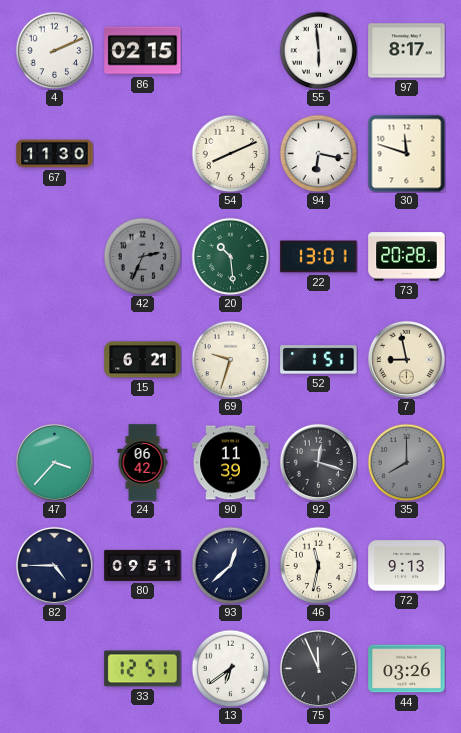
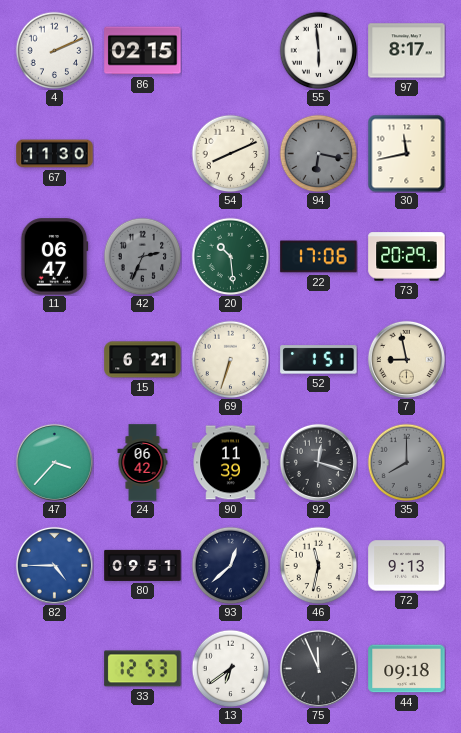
94 dial: white -> grey
30: 11:48 -> 11:43
11: none -> 06:47
22: 13:01 -> 17:06
73: 20:28 -> 20:29
69: 9:33 -> 6:33
82 dial: navy -> blue
33: 12:51 -> 12:53
44: 03:26 -> 09:18
